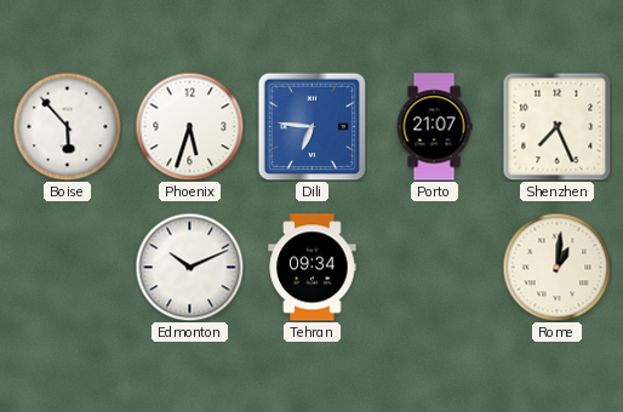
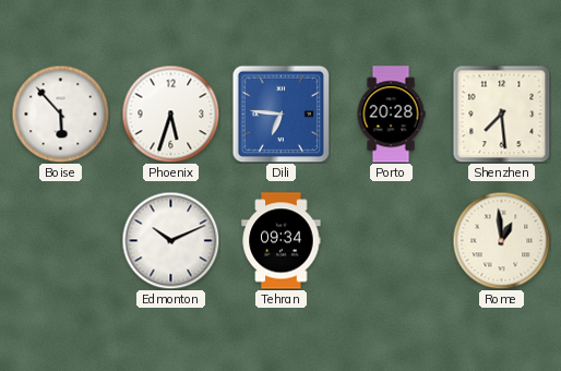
Porto: 21:07 -> 20:28
Shenzhen: 7:26 -> 7:29
Rome: 1:01 -> 12:59
